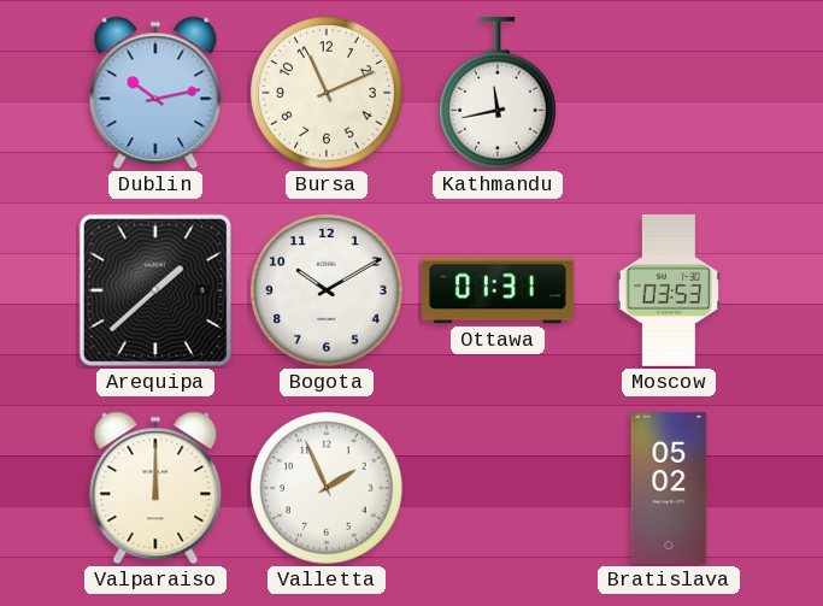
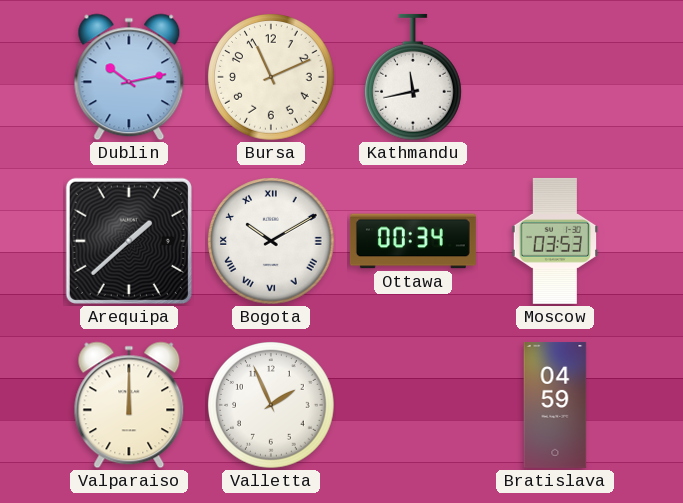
Bogota numerals: Arabic -> Roman
Ottawa: 01:31 -> 00:34
Bratislava: 05:02 -> 04:59
